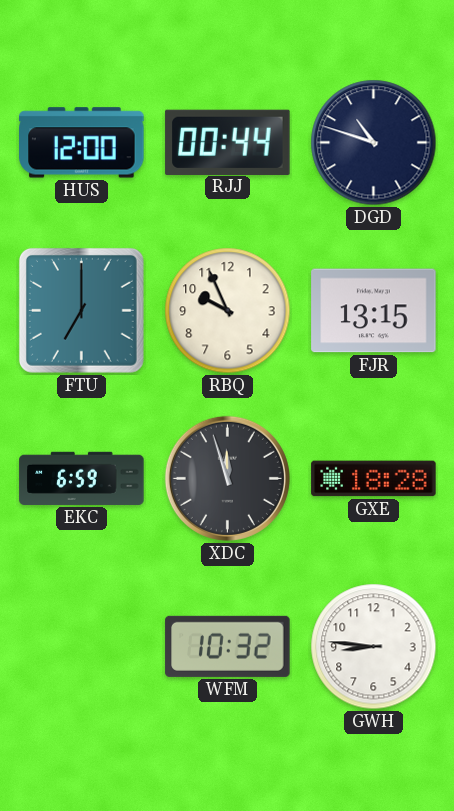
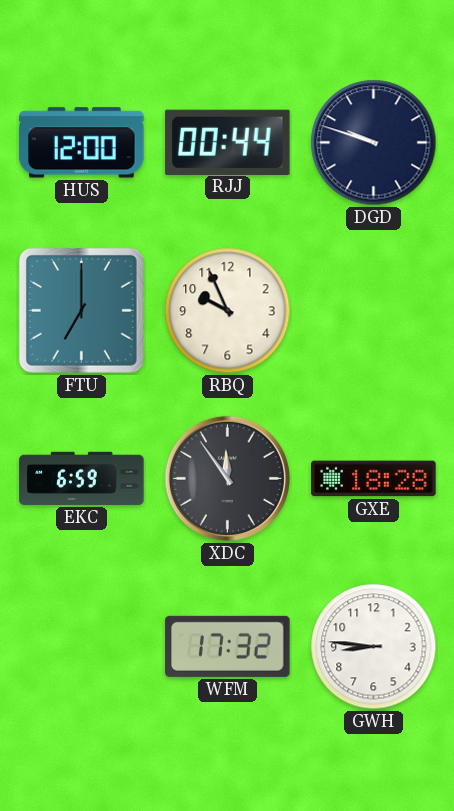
DGD: 10:48 -> 9:48
FJR: 13:15 -> none
XDC: 11:57 -> 11:54
WFM: 10:32 -> 17:32
